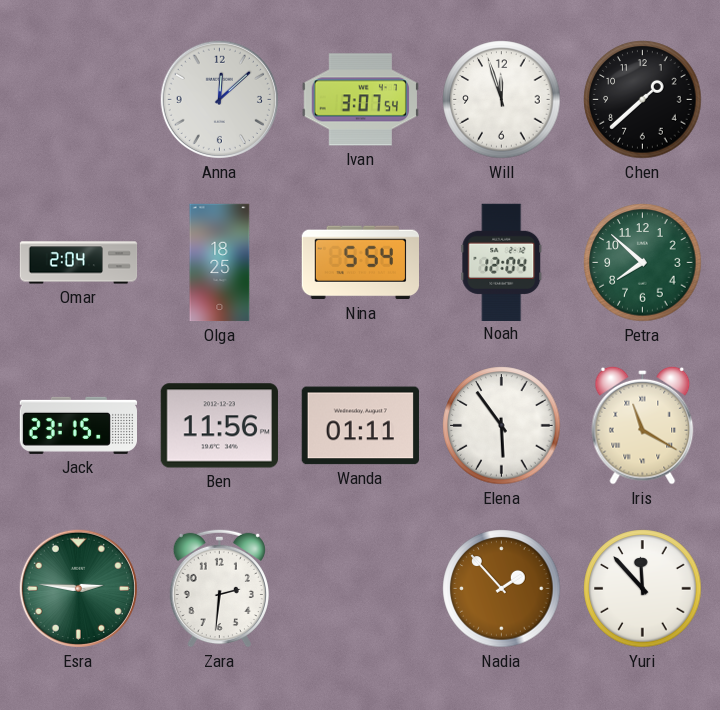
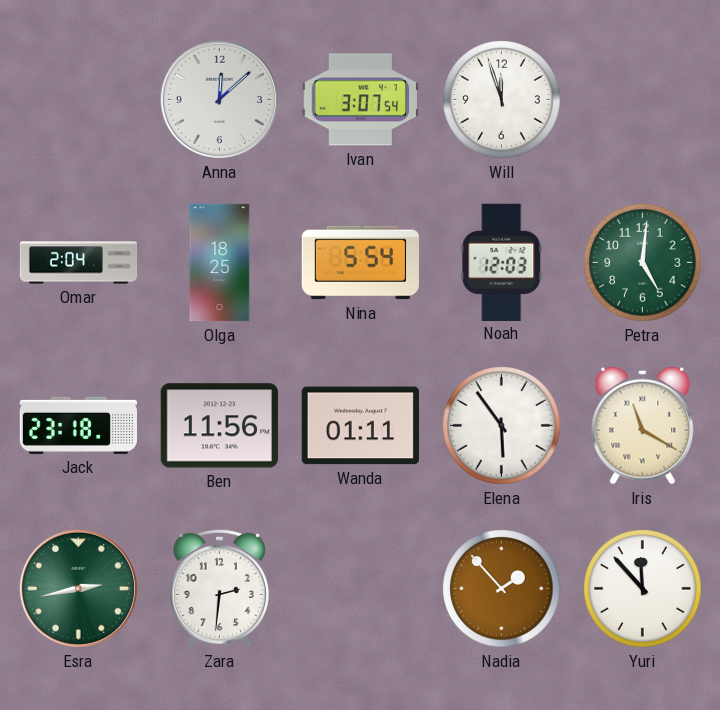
Chen: 1:38 -> none
Noah: 12:04 -> 12:03
Petra: 7:52 -> 5:01
Jack: 23:15 -> 23:18
Esra: 2:46 -> 2:43
